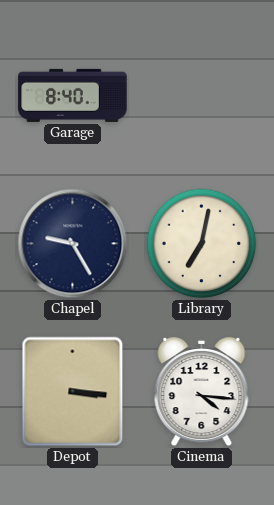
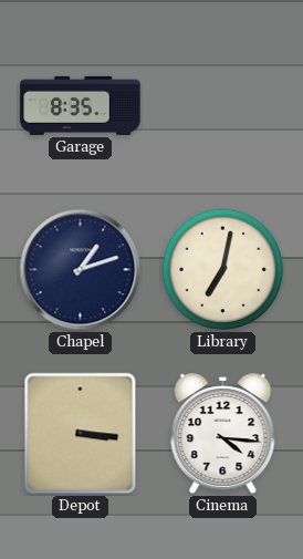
Garage: 8:40 -> 8:35
Chapel: 9:25 -> 1:12
